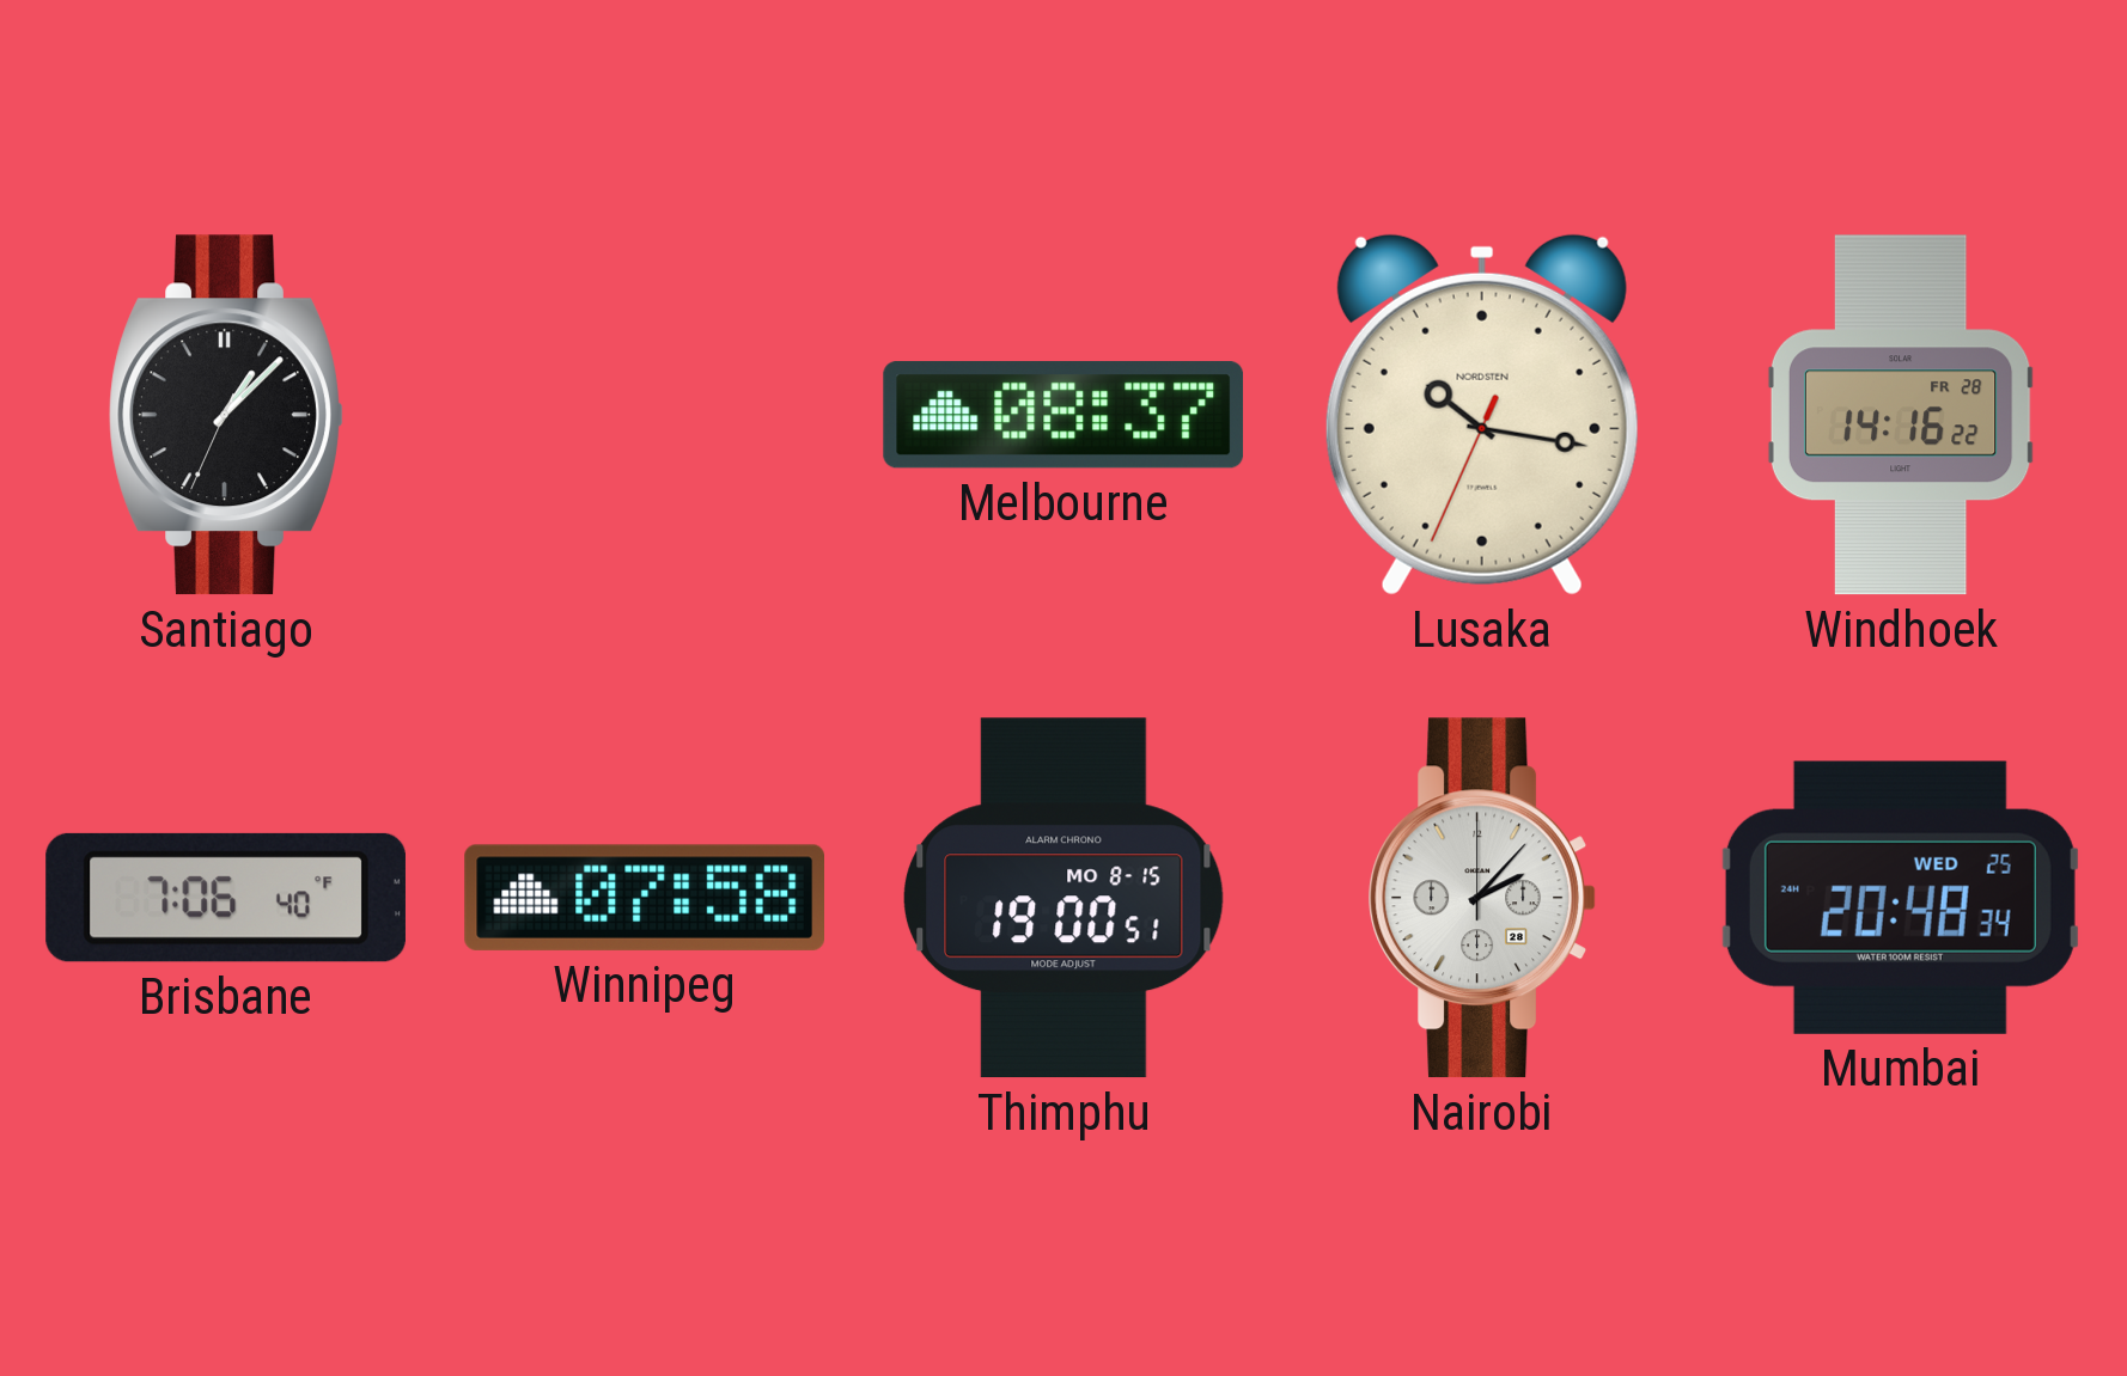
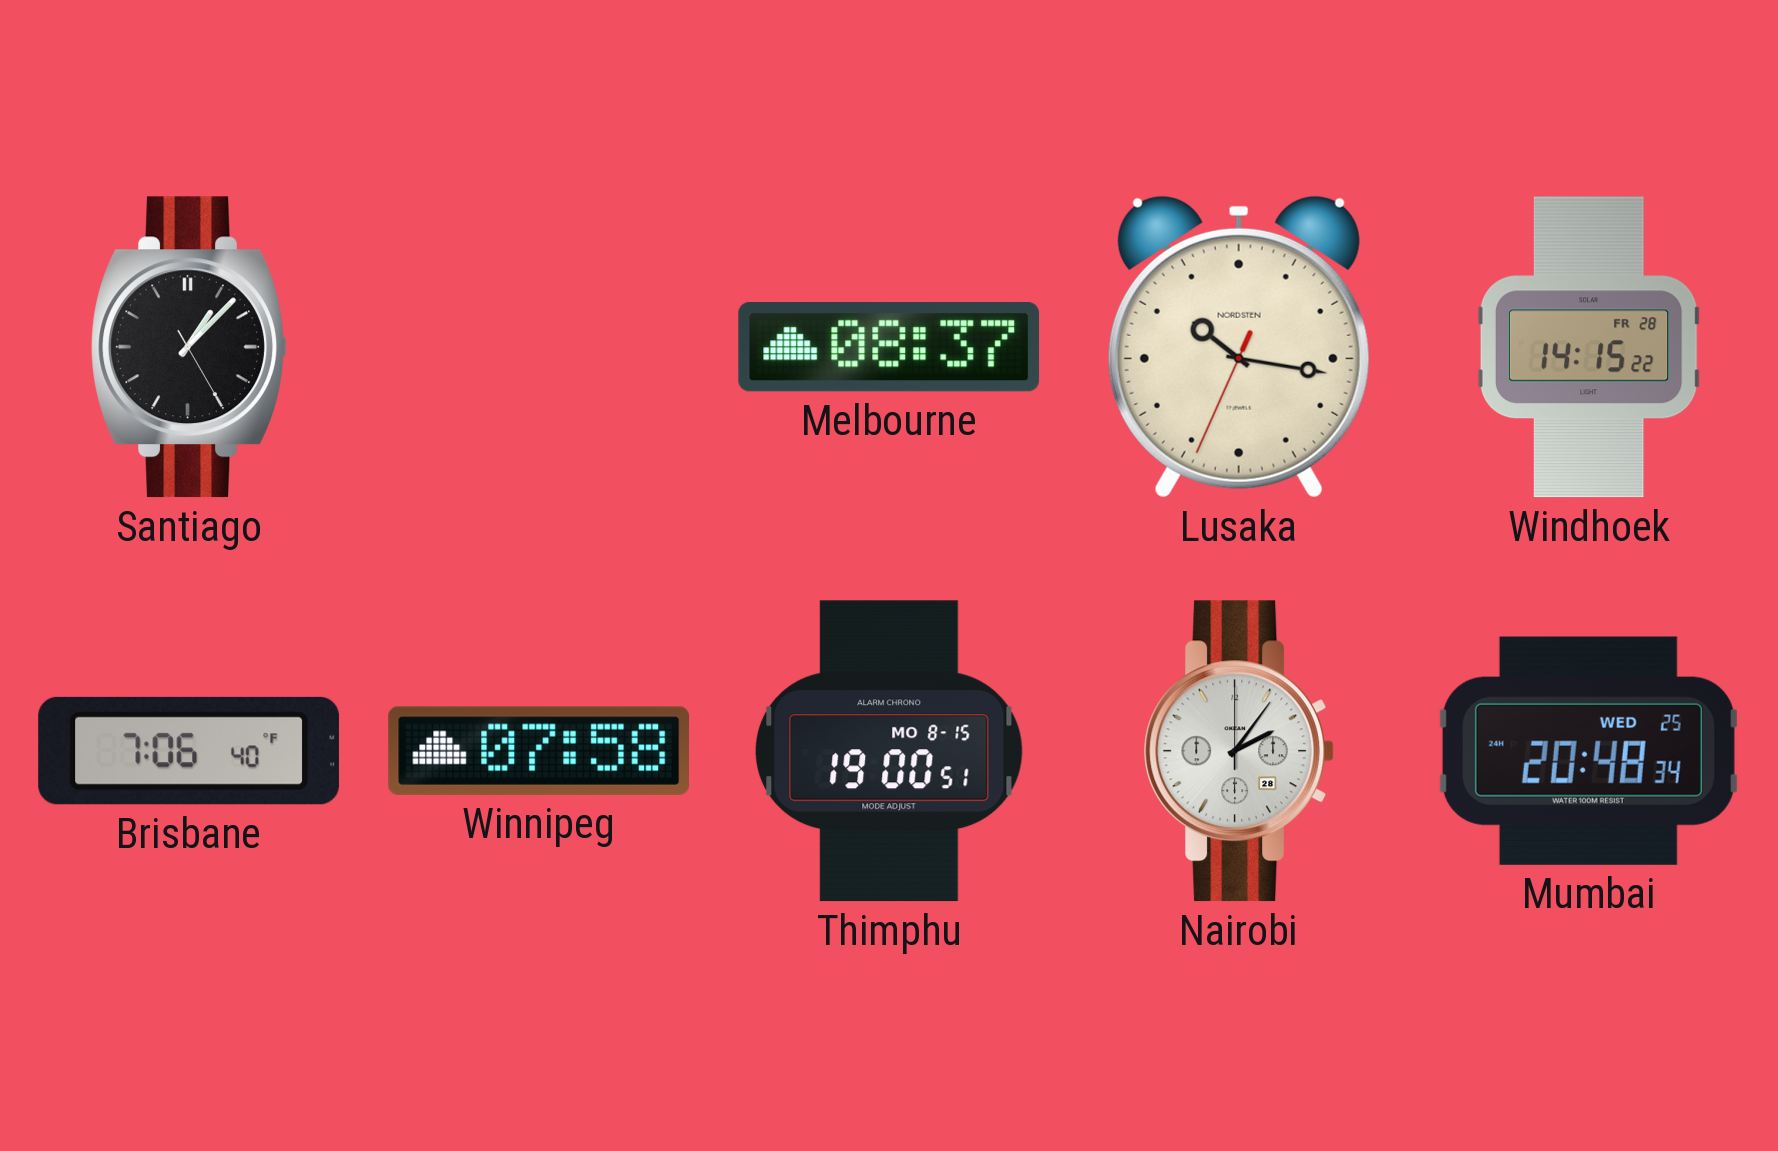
Santiago: 1:07:34 -> 1:07:25
Windhoek: 14:16 -> 14:15
Nairobi: 2:07 -> 2:06
